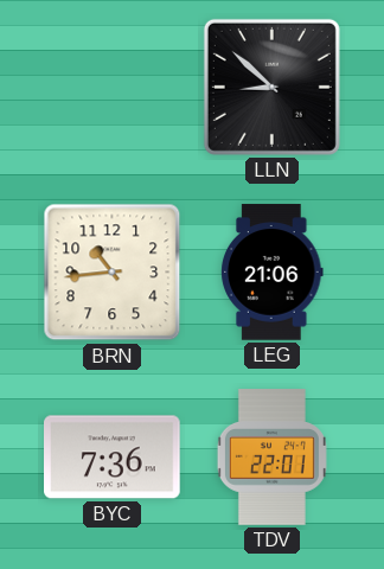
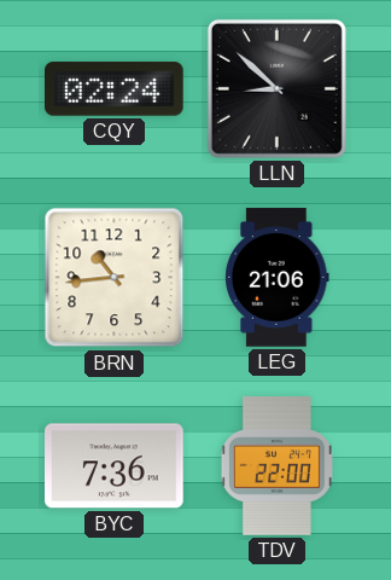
CQY: none -> 02:24
TDV: 22:01 -> 22:00
